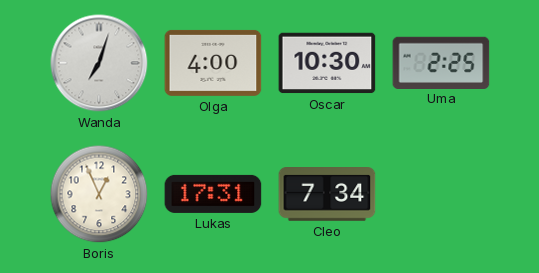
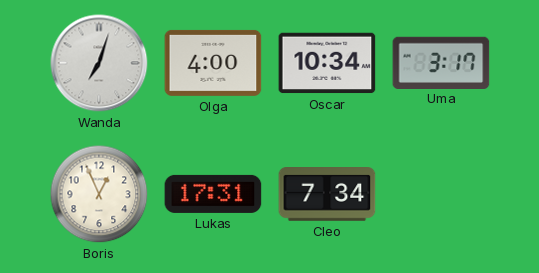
Oscar: 10:30 -> 10:34
Uma: 2:25 -> 3:17
